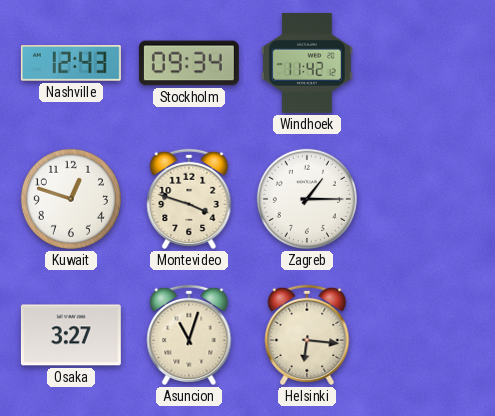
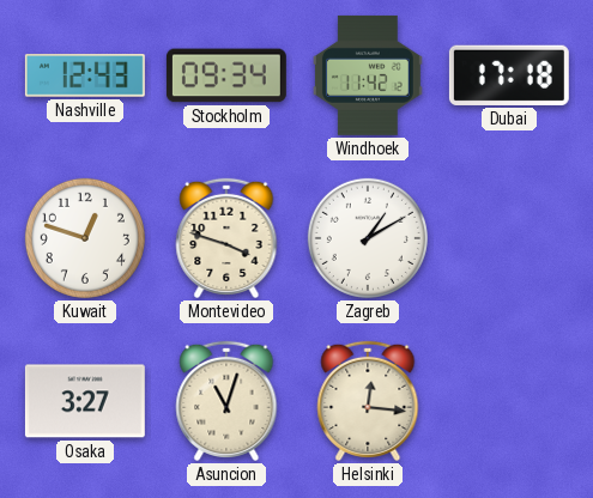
Dubai: none -> 17:18
Zagreb: 1:15 -> 1:10
Helsinki: 6:16 -> 12:16
